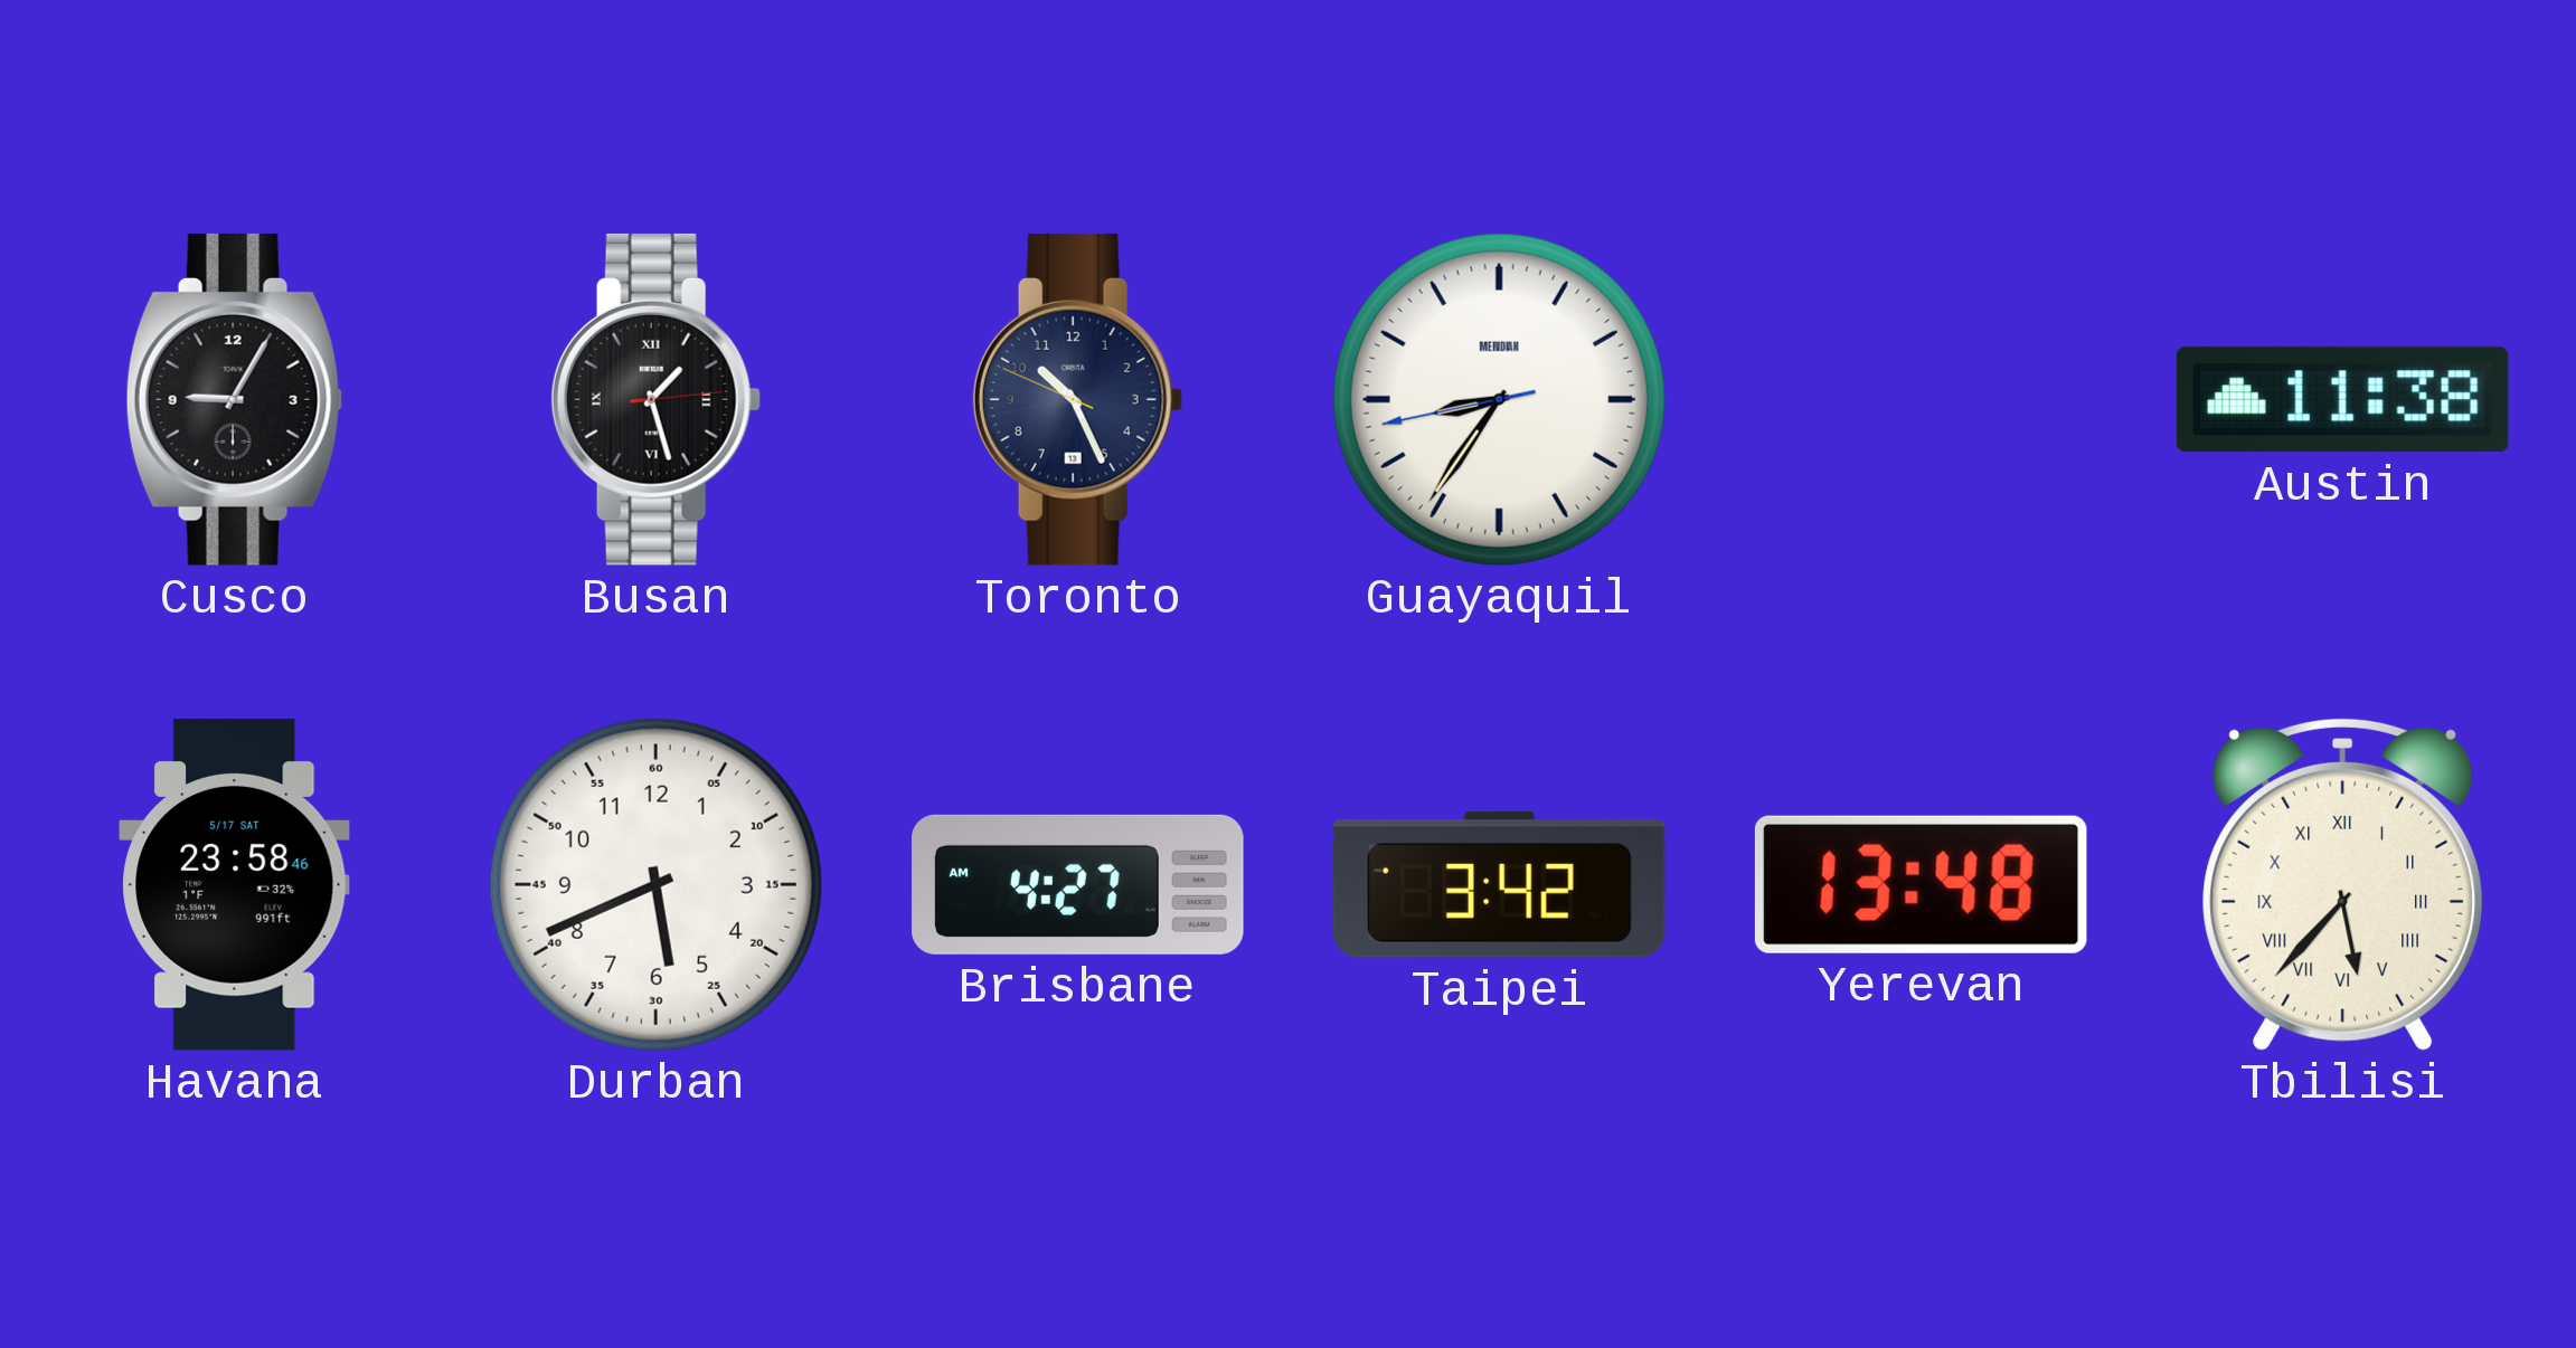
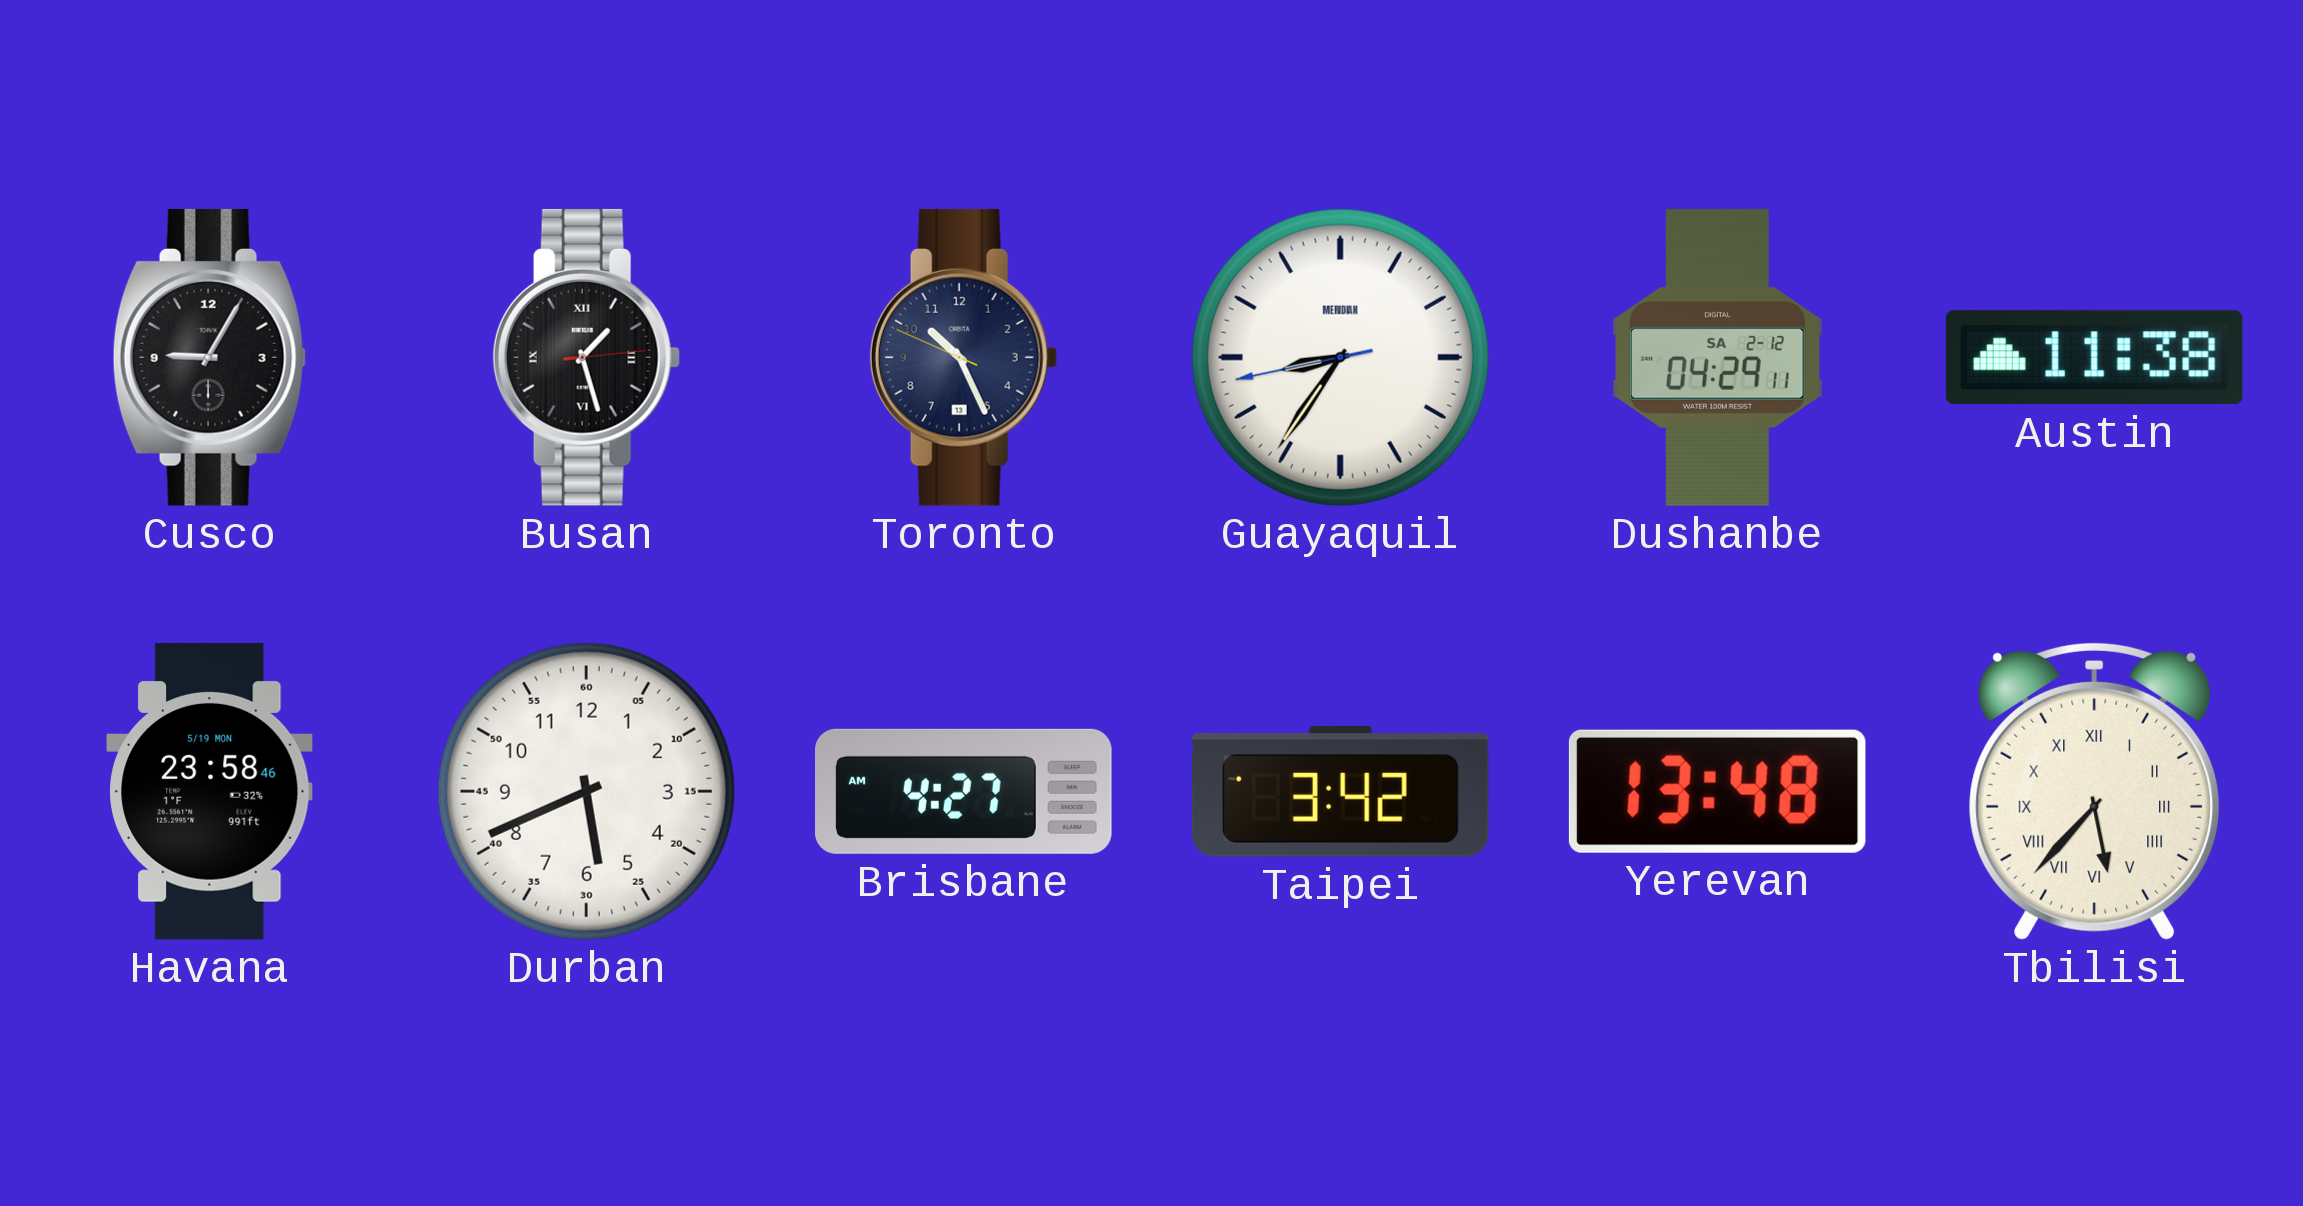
Dushanbe: none -> 04:29
Havana date: 5/17 SAT -> 5/19 MON
